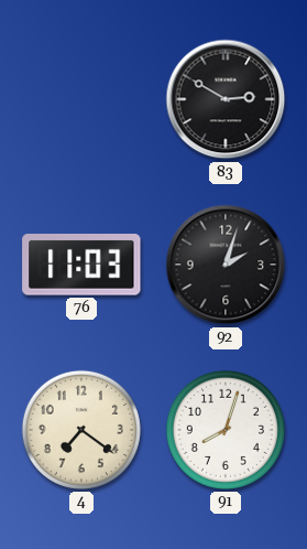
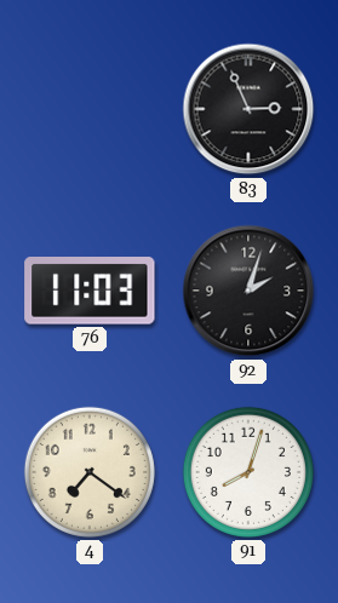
83: 2:50 -> 2:56
